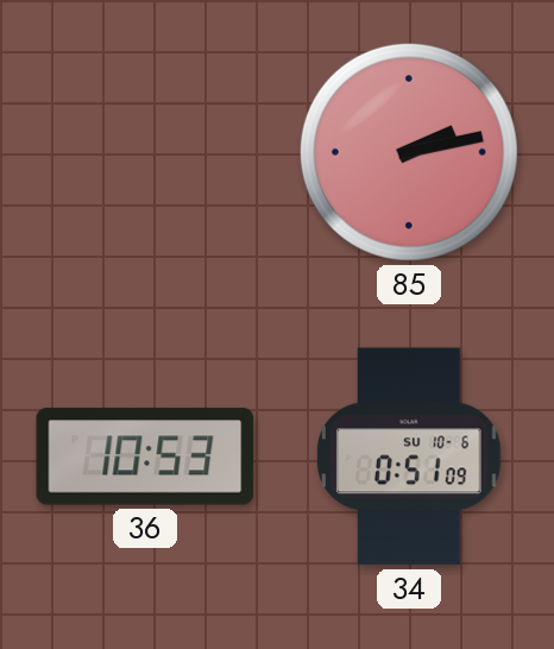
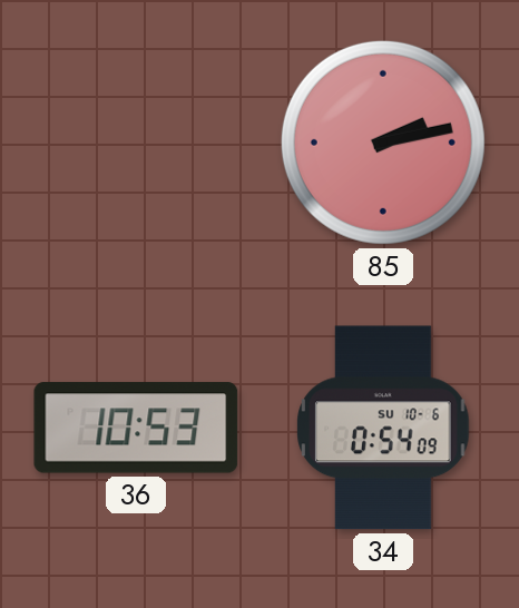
34: 0:51 -> 0:54
